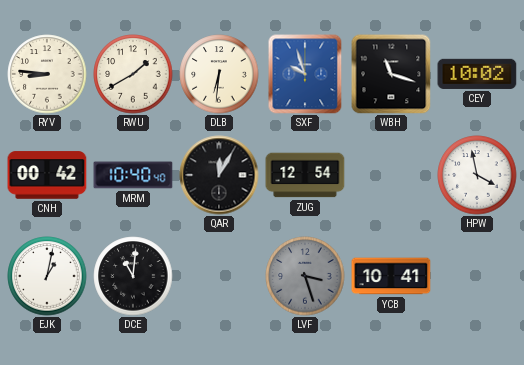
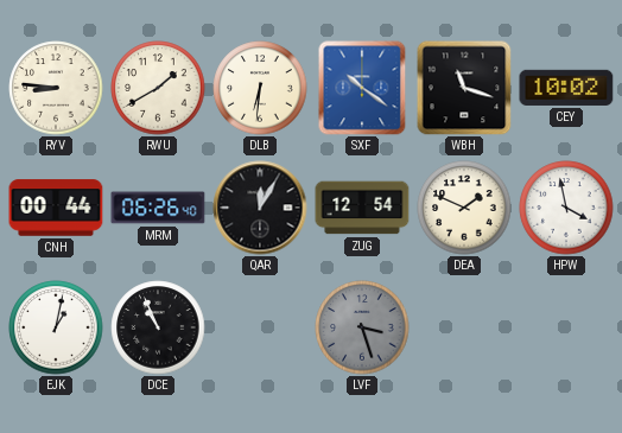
SXF: 9:57 -> 10:21
CNH: 00:42 -> 00:44
MRM: 10:40 -> 06:26
DEA: none -> 1:49
DCE: 11:01 -> 10:56
YCB: 10:41 -> none
